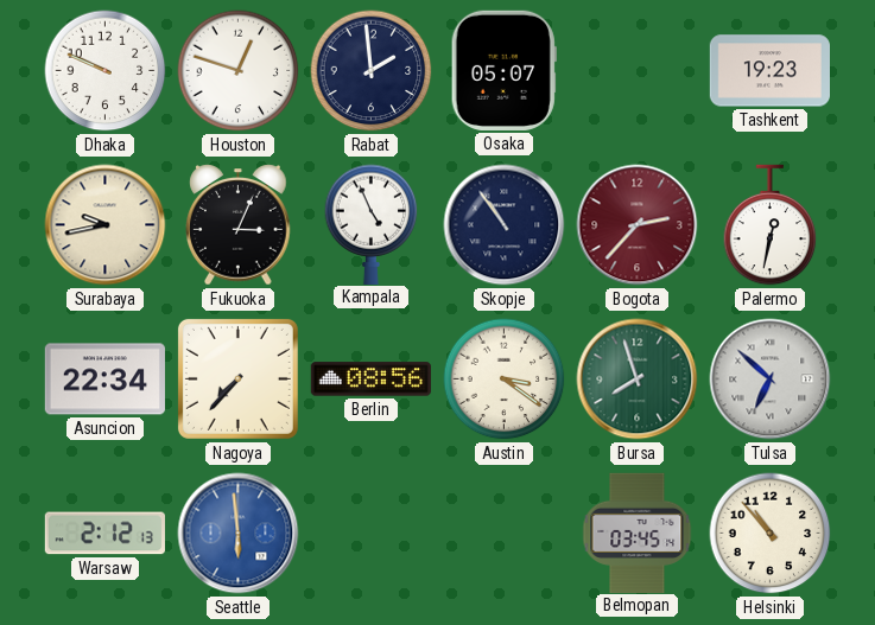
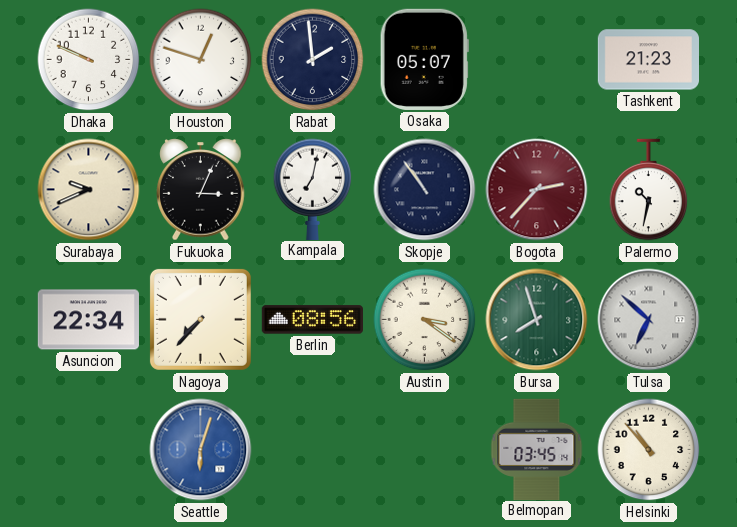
Tashkent: 19:23 -> 21:23
Surabaya: 9:43 -> 9:41
Kampala: 4:56 -> 7:02
Palermo: 12:32 -> 10:32
Warsaw: 2:12 -> none
Seattle: 5:59 -> 6:03
